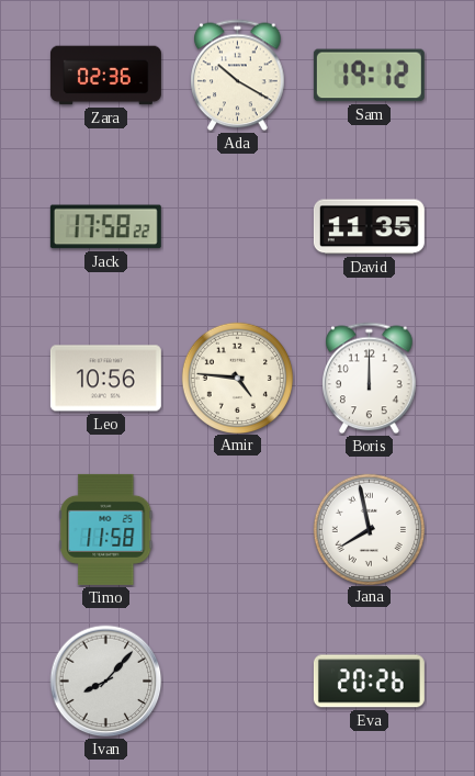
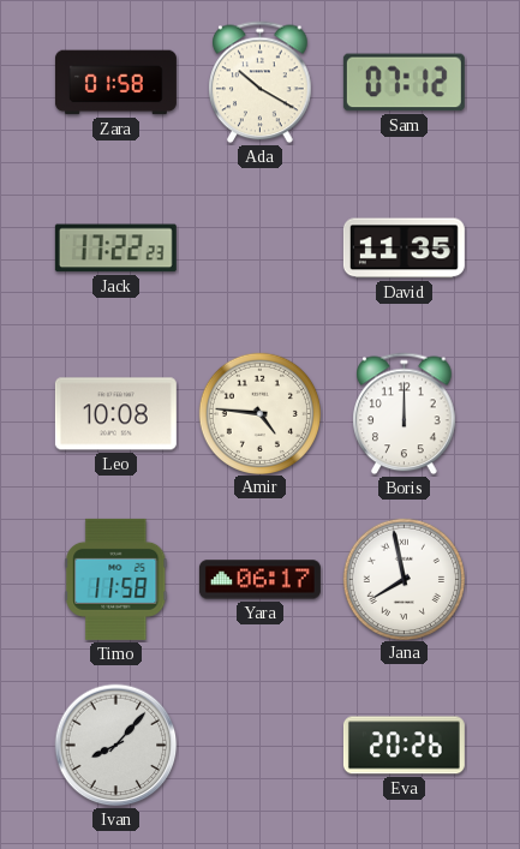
Zara: 02:36 -> 01:58
Sam: 19:12 -> 07:12
Jack: 17:58 -> 17:22
Leo: 10:56 -> 10:08
Yara: none -> 06:17
